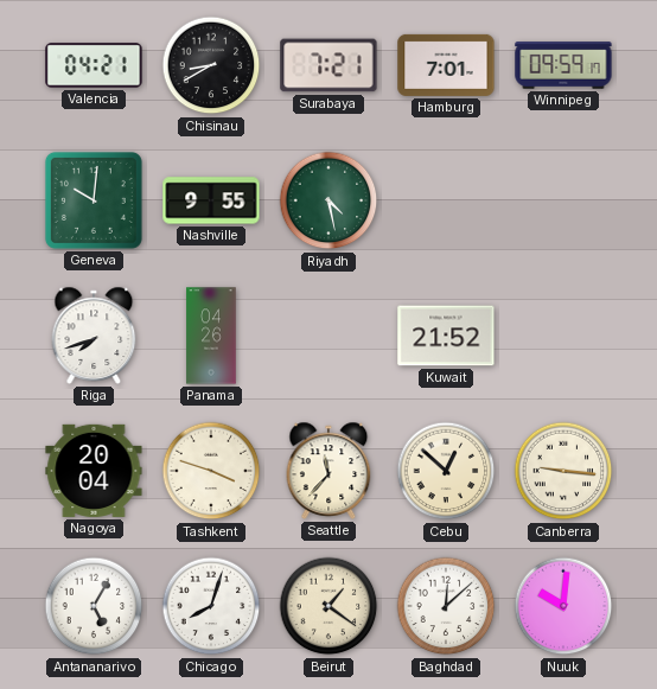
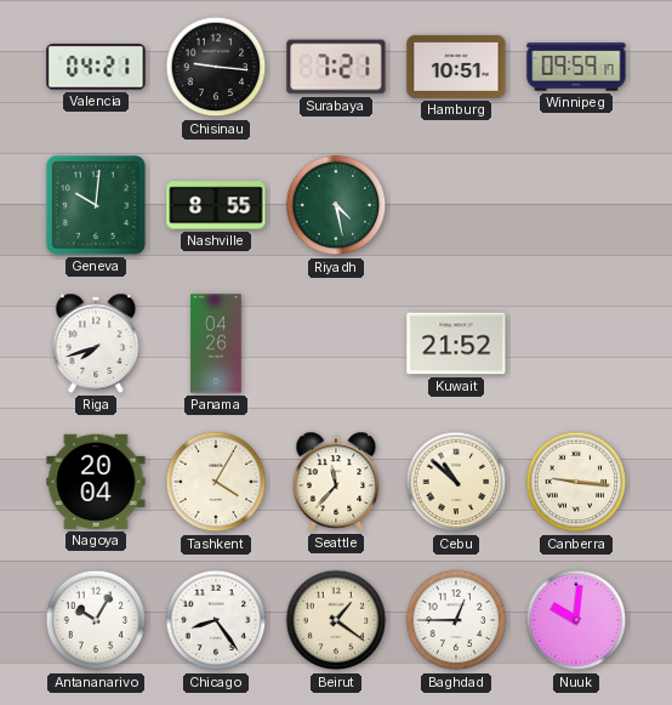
Chisinau: 8:40 -> 9:16
Hamburg: 7:01 -> 10:51
Nashville: 9:55 -> 8:55
Tashkent: 3:48 -> 4:05
Cebu: 12:52 -> 10:52
Antananarivo: 5:05 -> 10:05
Chicago: 8:03 -> 8:24
Baghdad: 12:08 -> 12:45
